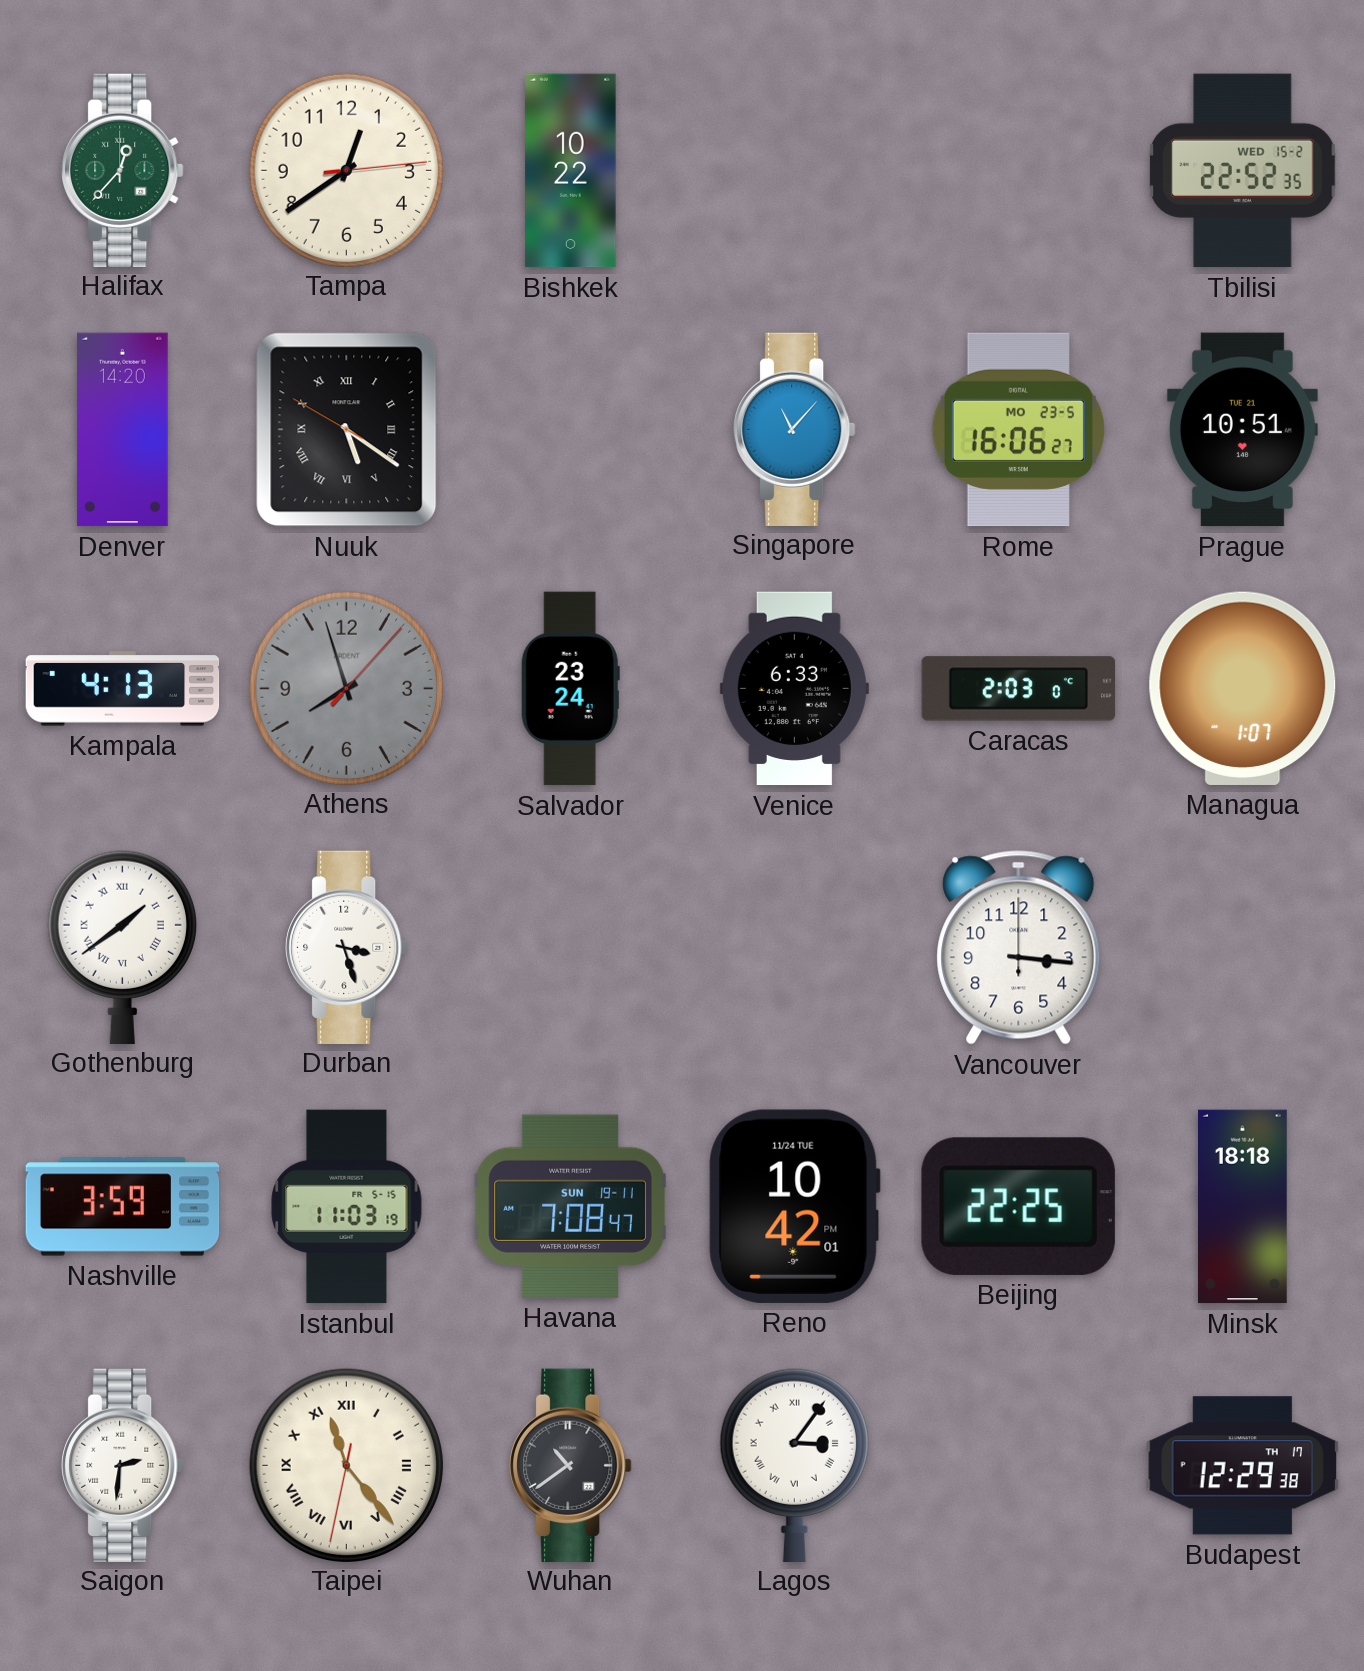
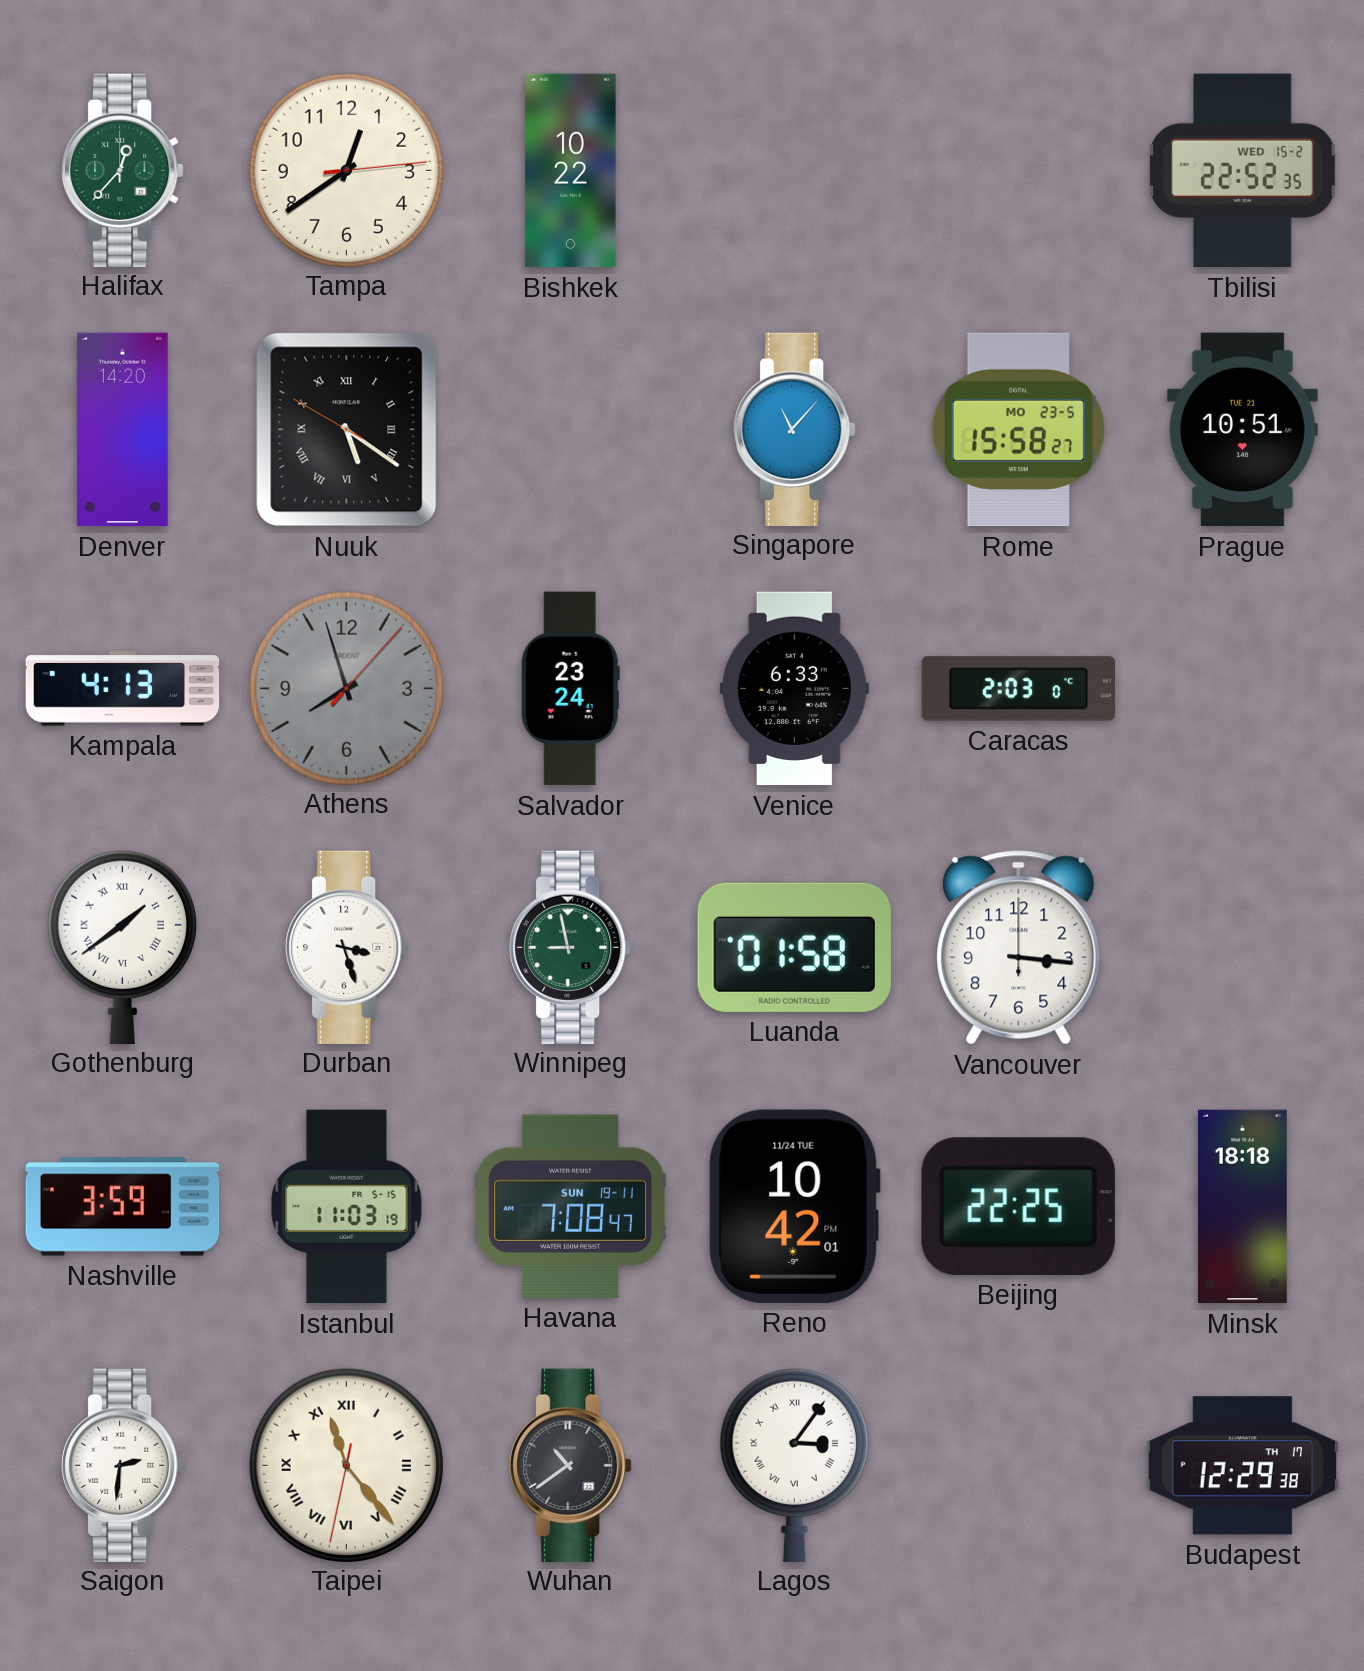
Rome: 16:06 -> 15:58
Managua: 1:07 -> none
Winnipeg: none -> 8:58
Luanda: none -> 01:58
